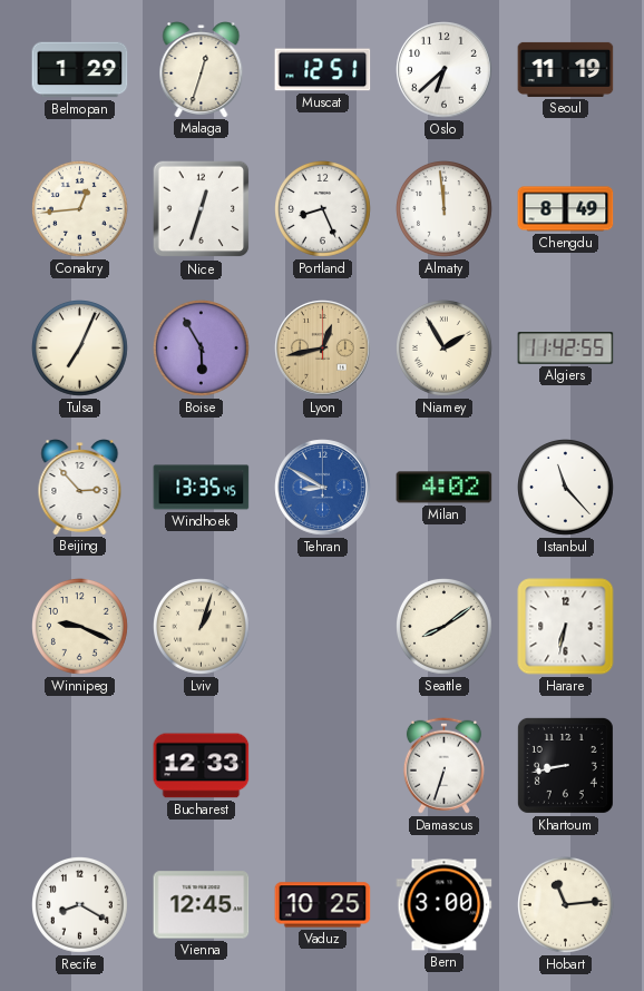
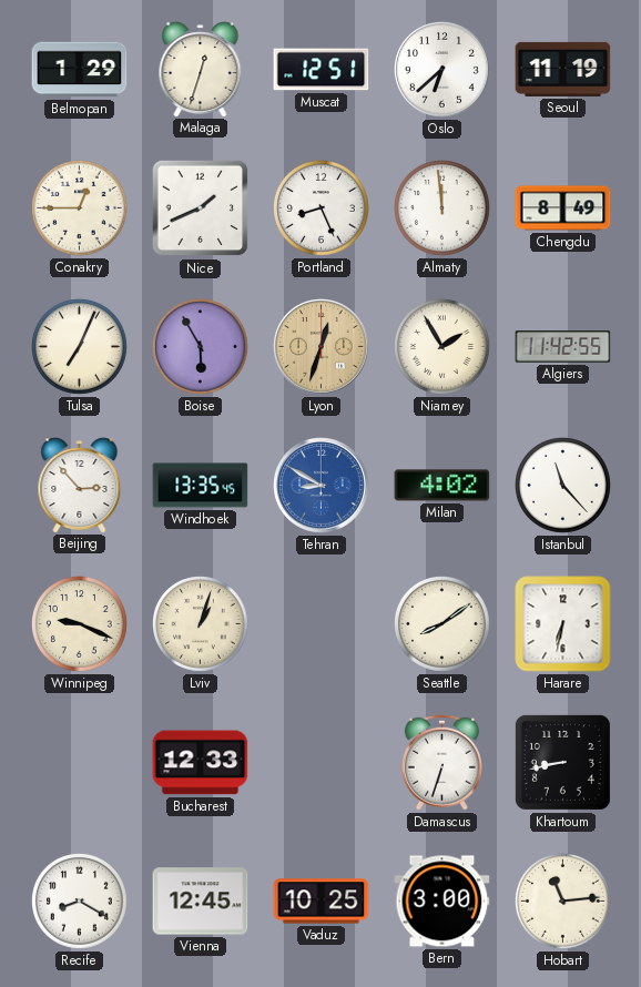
Conakry: 12:44 -> 12:45
Nice: 12:33 -> 1:41
Lyon: 12:43 -> 12:33
